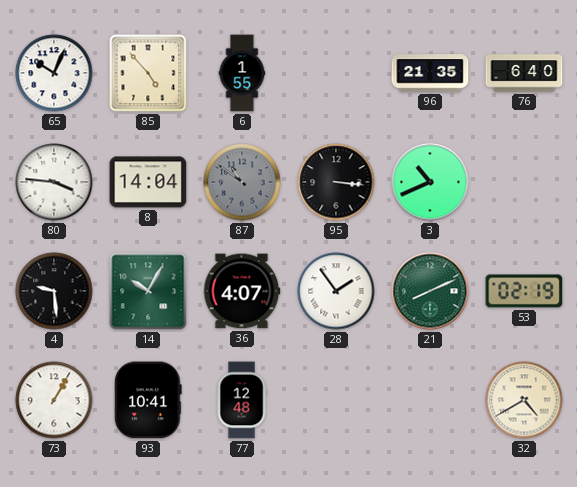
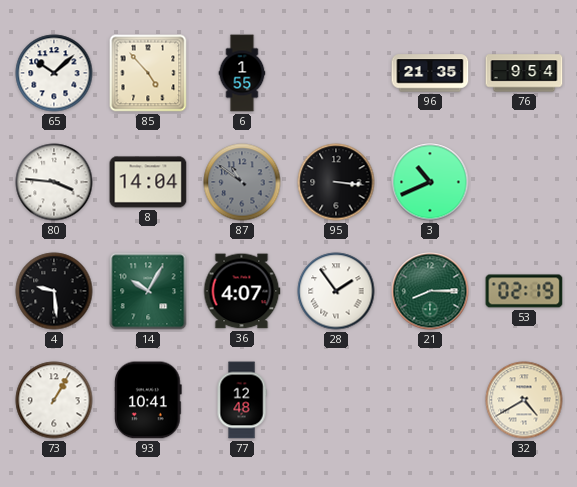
65: 10:04 -> 10:08
76: 6:40 -> 9:54
21: 8:11 -> 8:15
